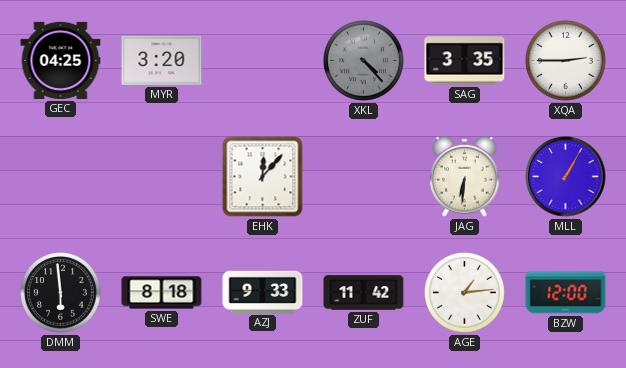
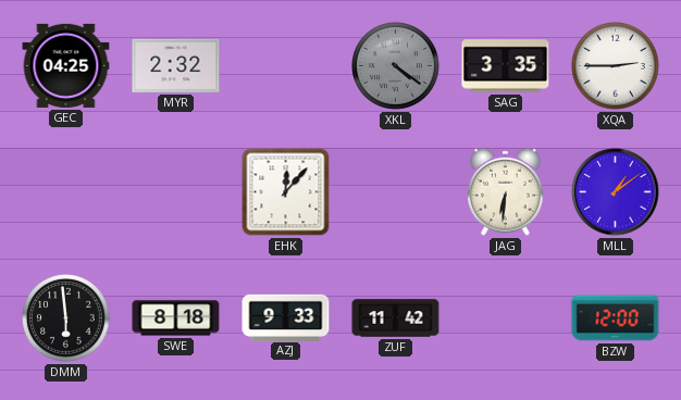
MYR: 3:20 -> 2:32
XKL: 4:23 -> 4:21
MLL: 1:05 -> 1:09
AGE: 1:14 -> none
